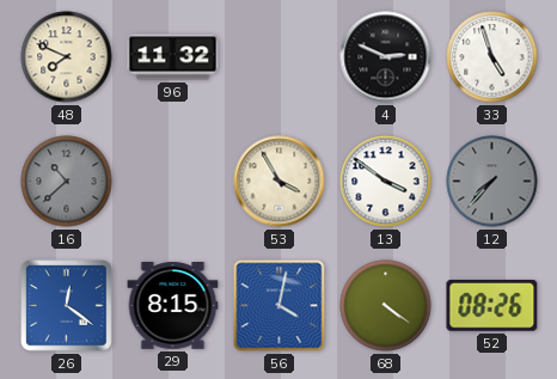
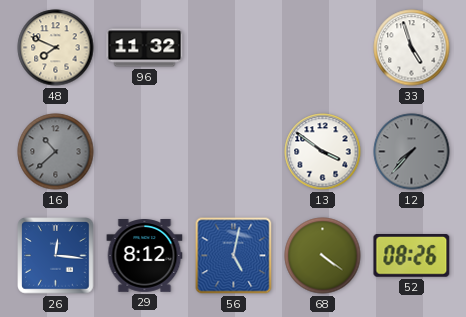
4: 2:49 -> none
53: 3:55 -> none
26: 12:21 -> 12:16
29: 8:15 -> 8:12
56: 4:02 -> 5:02
